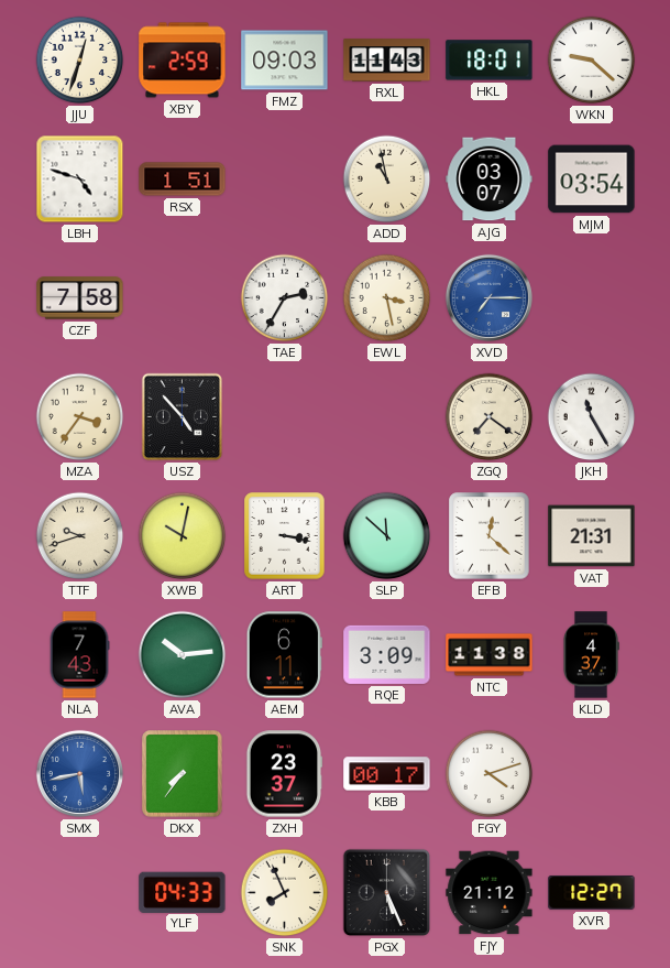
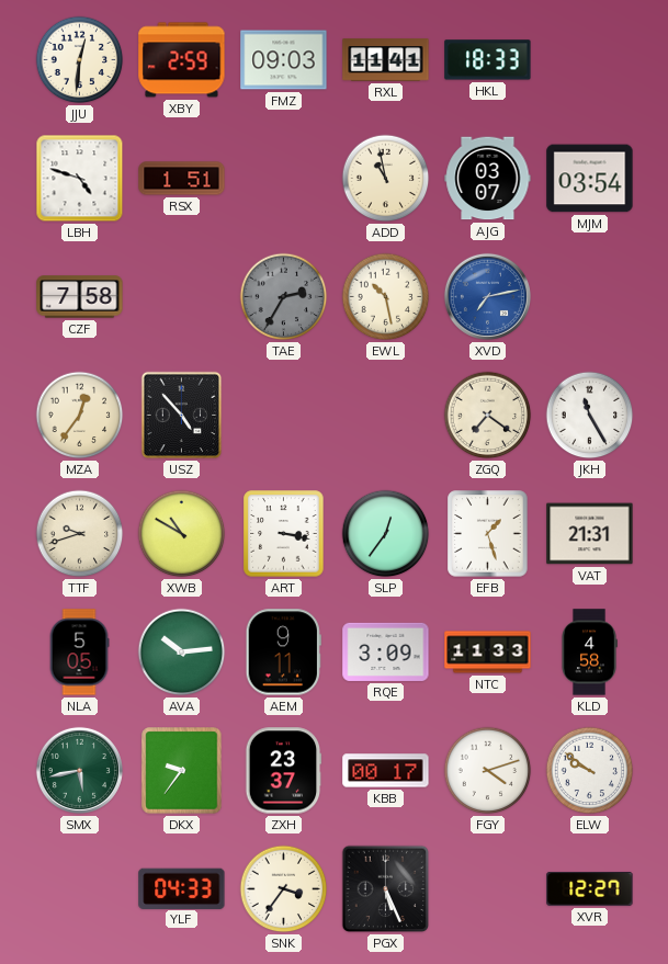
JJU: 12:33 -> 12:31
RXL: 11:43 -> 11:41
HKL: 18:01 -> 18:33
WKN: 9:22 -> none
TAE dial: white -> grey
EWL: 3:28 -> 10:28
XVD: 7:15 -> 7:13
MZA: 3:36 -> 12:36
XWB: 10:02 -> 10:50
SLP: 11:52 -> 12:36
EFB: 12:22 -> 1:27
NLA: 7:43 -> 5:05
AEM: 6:11 -> 9:11
NTC: 11:38 -> 11:33
KLD: 4:37 -> 4:58
SMX dial: blue -> green
DKX: 7:36 -> 9:36
ELW: none -> 9:51
SNK: 7:56 -> 3:36
FJY: 21:12 -> none
